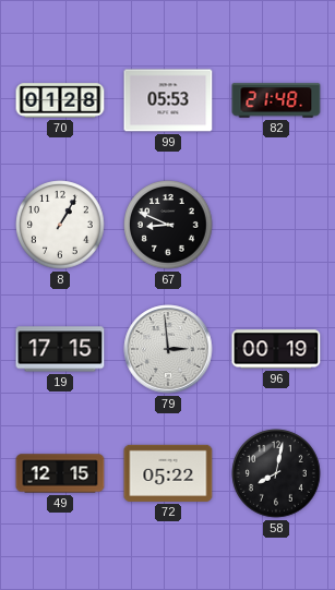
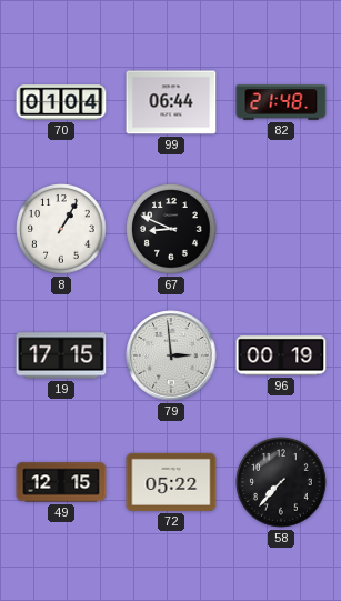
70: 01:28 -> 01:04
99: 05:53 -> 06:44
58: 8:02 -> 7:37
